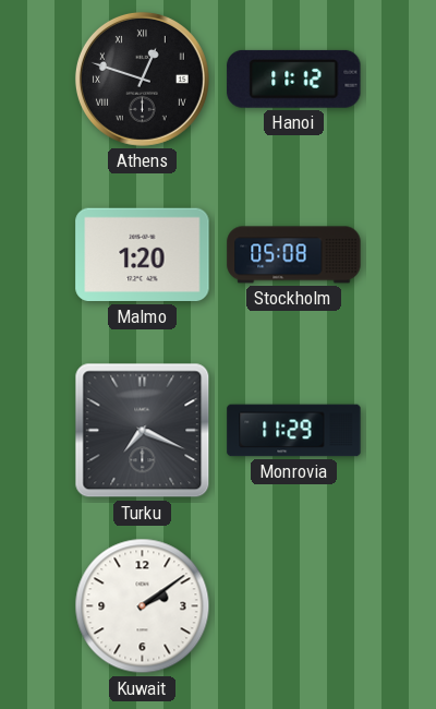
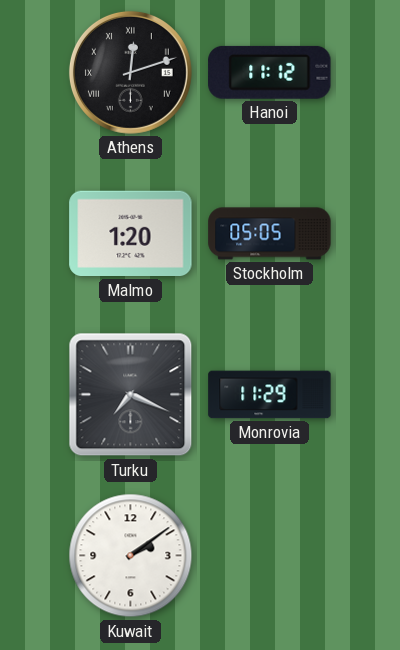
Athens: 12:48 -> 12:12
Stockholm: 05:08 -> 05:05
